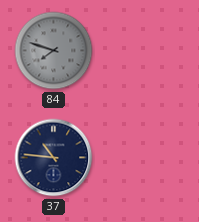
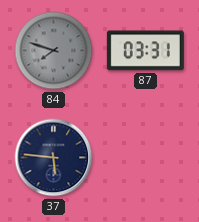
87: none -> 03:31
37: 10:46 -> 5:46
